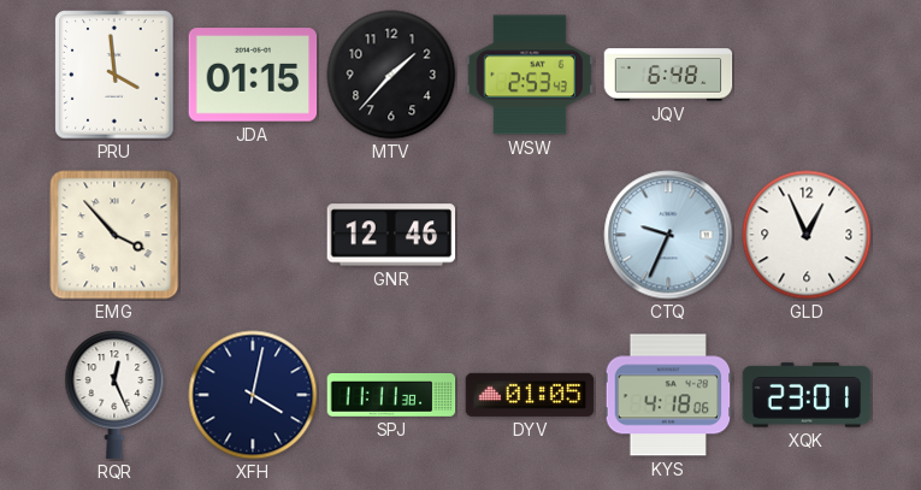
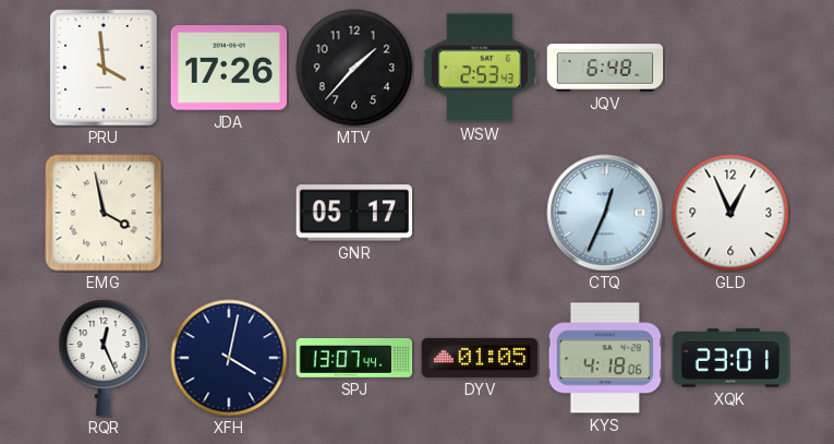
JDA: 01:15 -> 17:26
EMG: 3:53 -> 3:58
GNR: 12:46 -> 05:17
CTQ: 9:34 -> 12:34
SPJ: 11:11 -> 13:07
